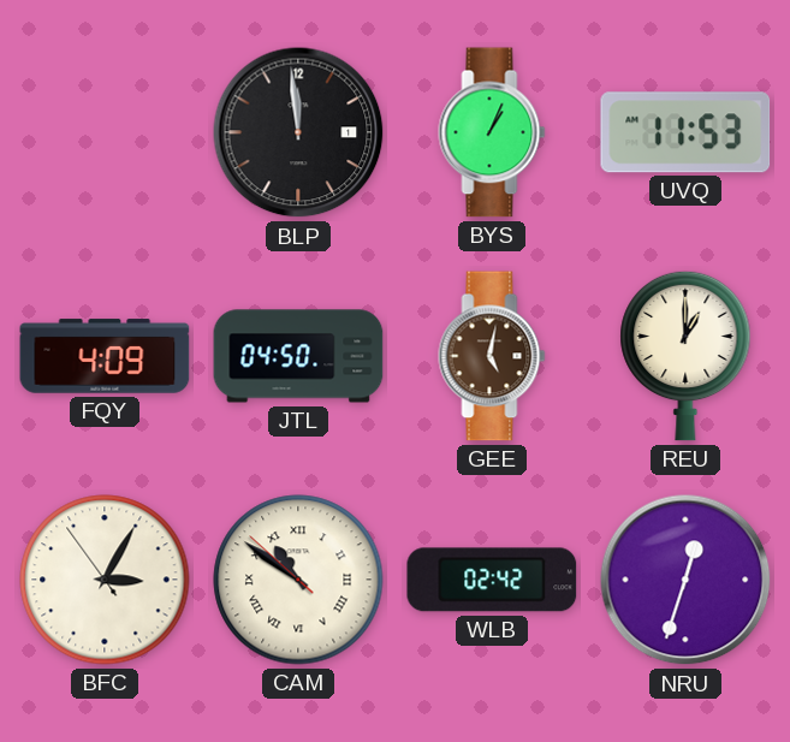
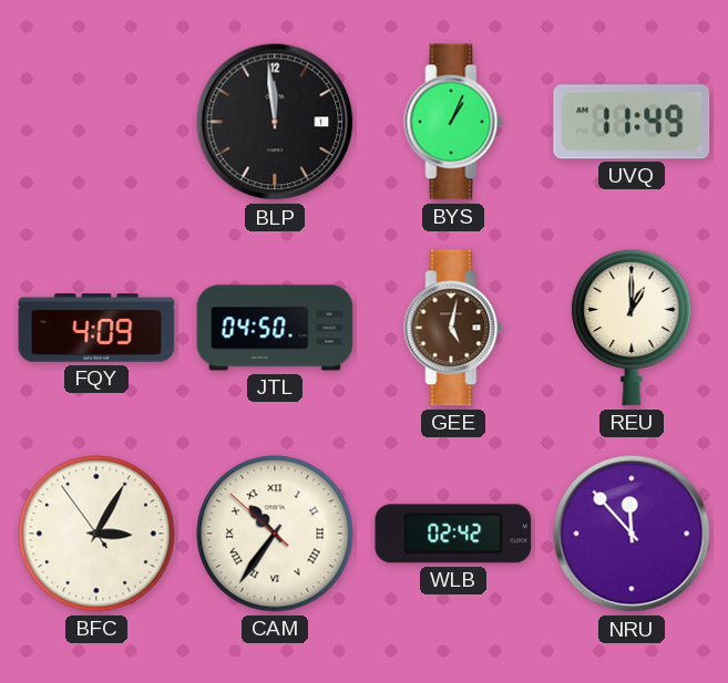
UVQ: 11:53 -> 11:49
CAM: 10:50 -> 10:35
NRU: 12:33 -> 11:53
